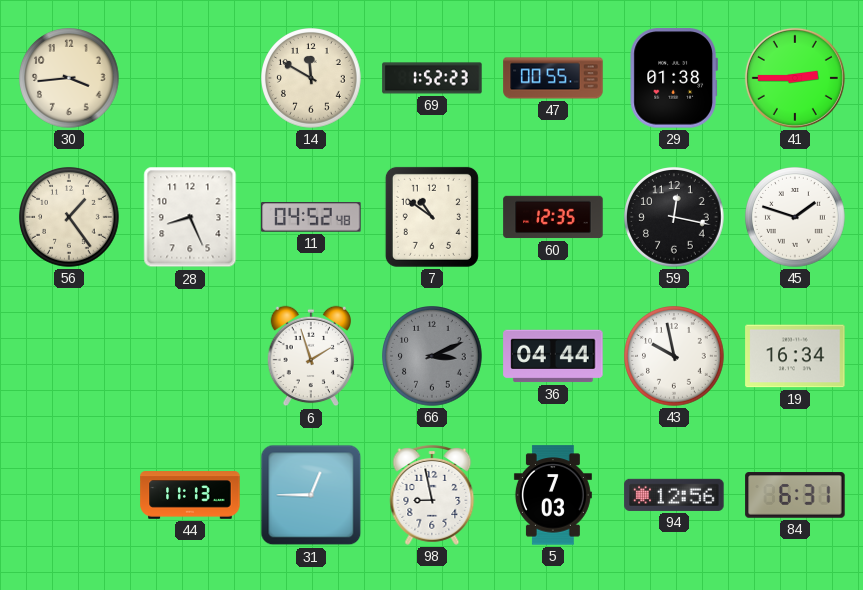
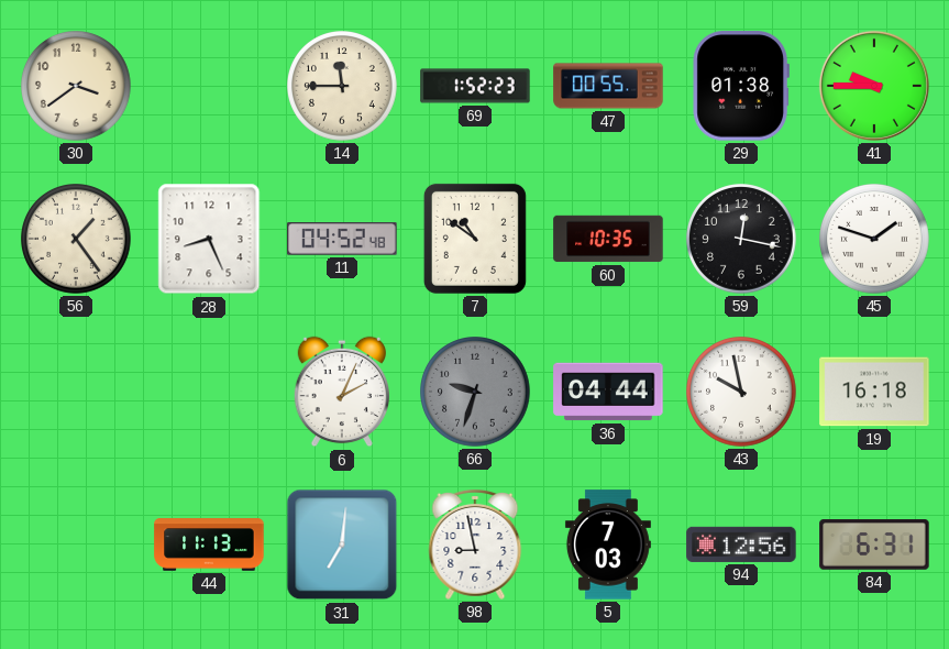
30: 3:44 -> 3:39
14: 11:50 -> 11:45
41: 2:45 -> 9:45
60: 12:35 -> 10:35
6: 1:57 -> 2:04
66: 3:11 -> 9:33
19: 16:34 -> 16:18
31: 12:45 -> 7:01
